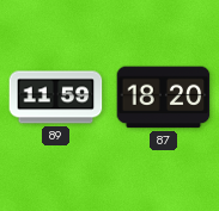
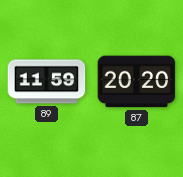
87: 18:20 -> 20:20
